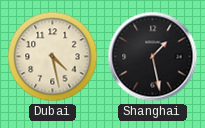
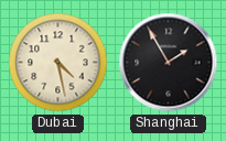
Shanghai: 1:28 -> 1:55
